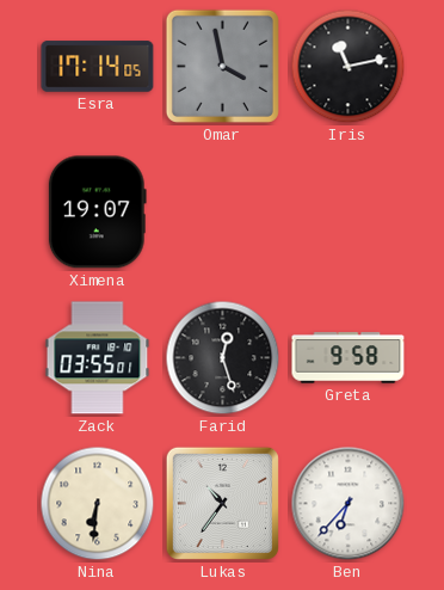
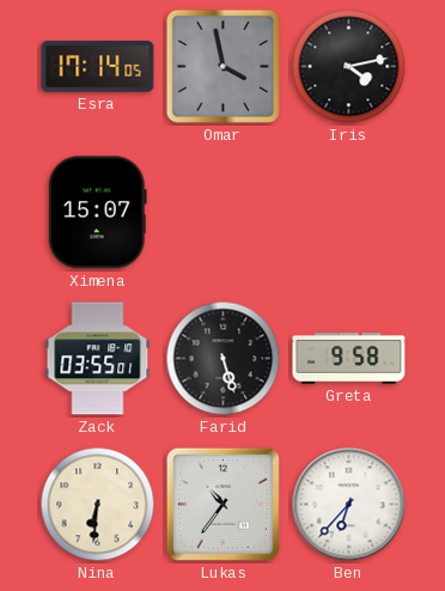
Iris: 11:13 -> 4:13
Ximena: 19:07 -> 15:07
Farid: 12:27 -> 5:27
